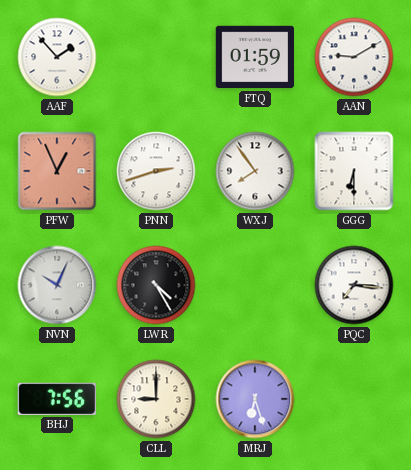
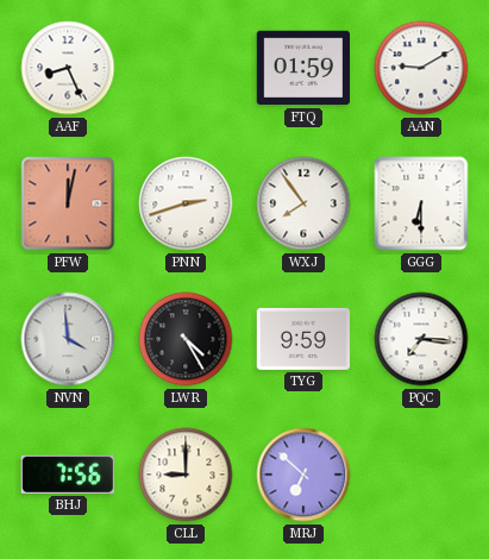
AAF: 1:53 -> 8:26
PFW: 12:56 -> 12:02
NVN: 10:04 -> 3:59
TYG: none -> 9:59
MRJ: 6:27 -> 6:52
